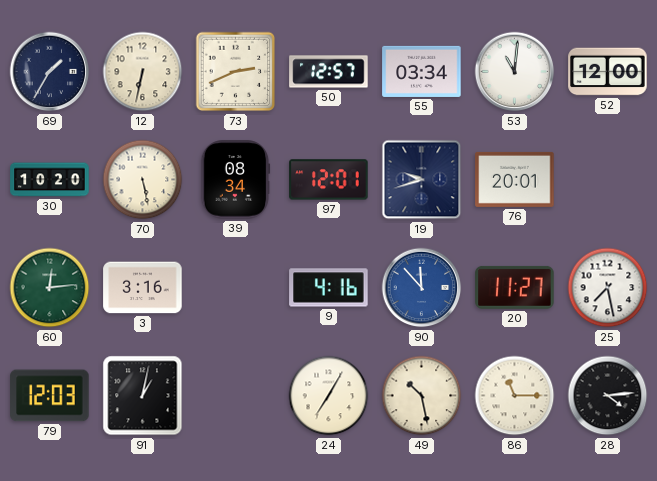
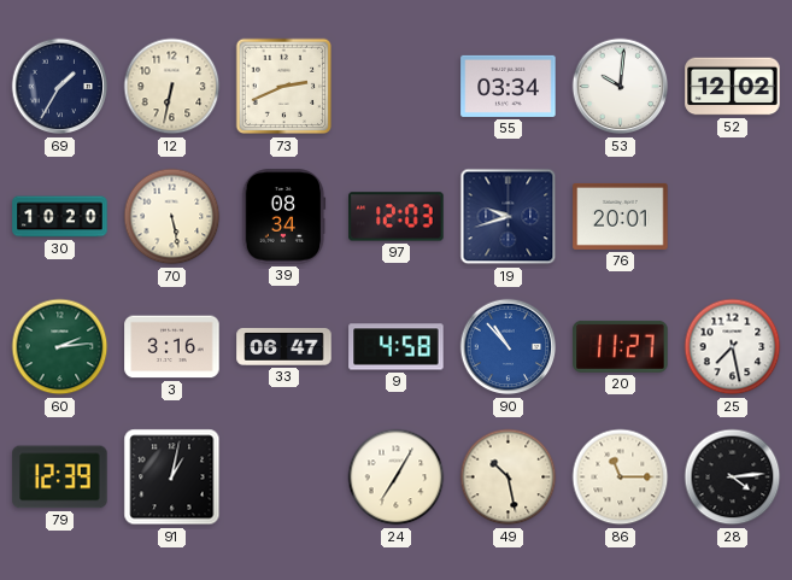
50: 12:57 -> none
53: 11:01 -> 10:01
52: 12:00 -> 12:02
97: 12:01 -> 12:03
60: 12:14 -> 2:14
33: none -> 06:47
9: 4:16 -> 4:58
90: 11:53 -> 10:53
79: 12:03 -> 12:39
